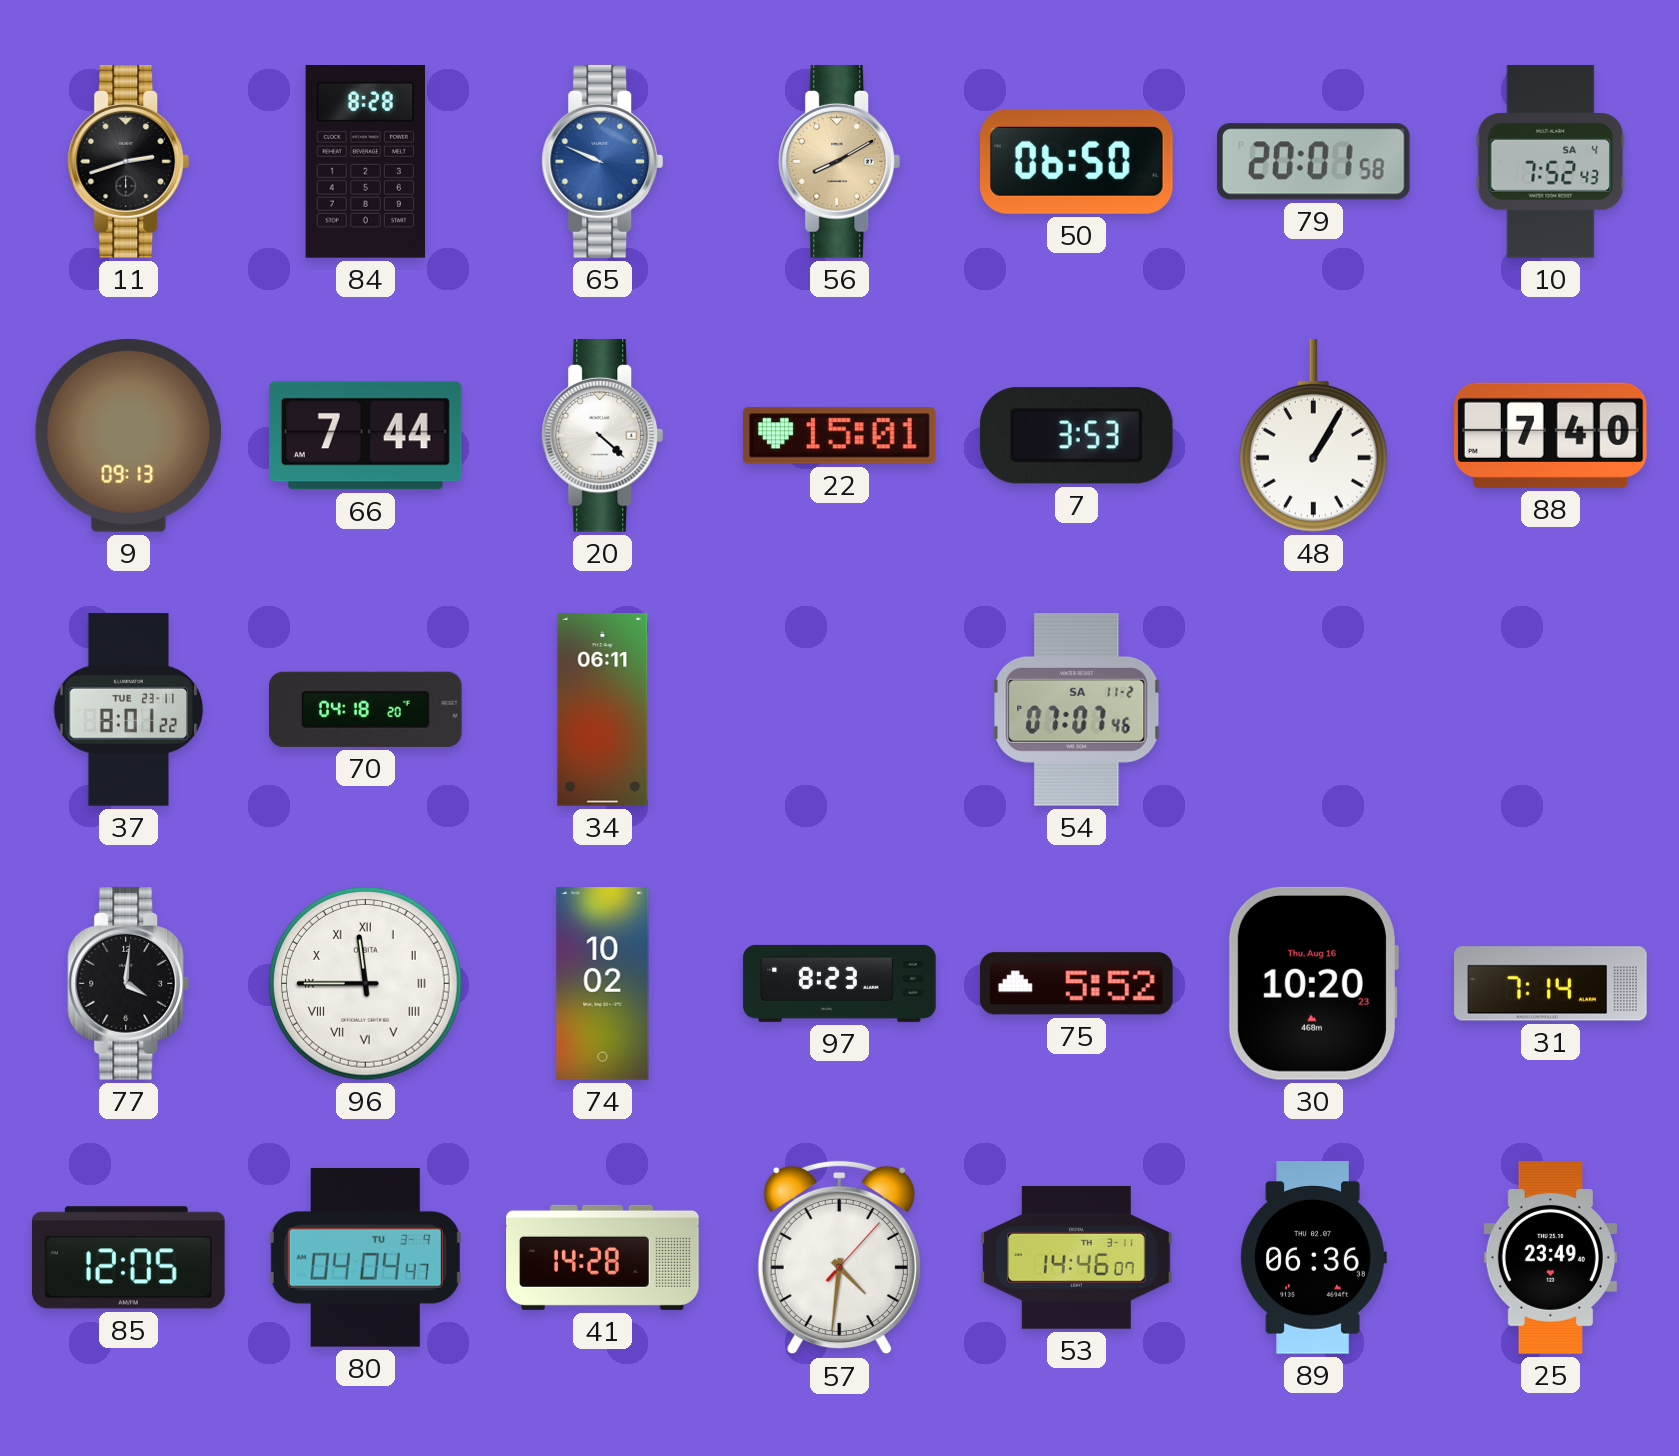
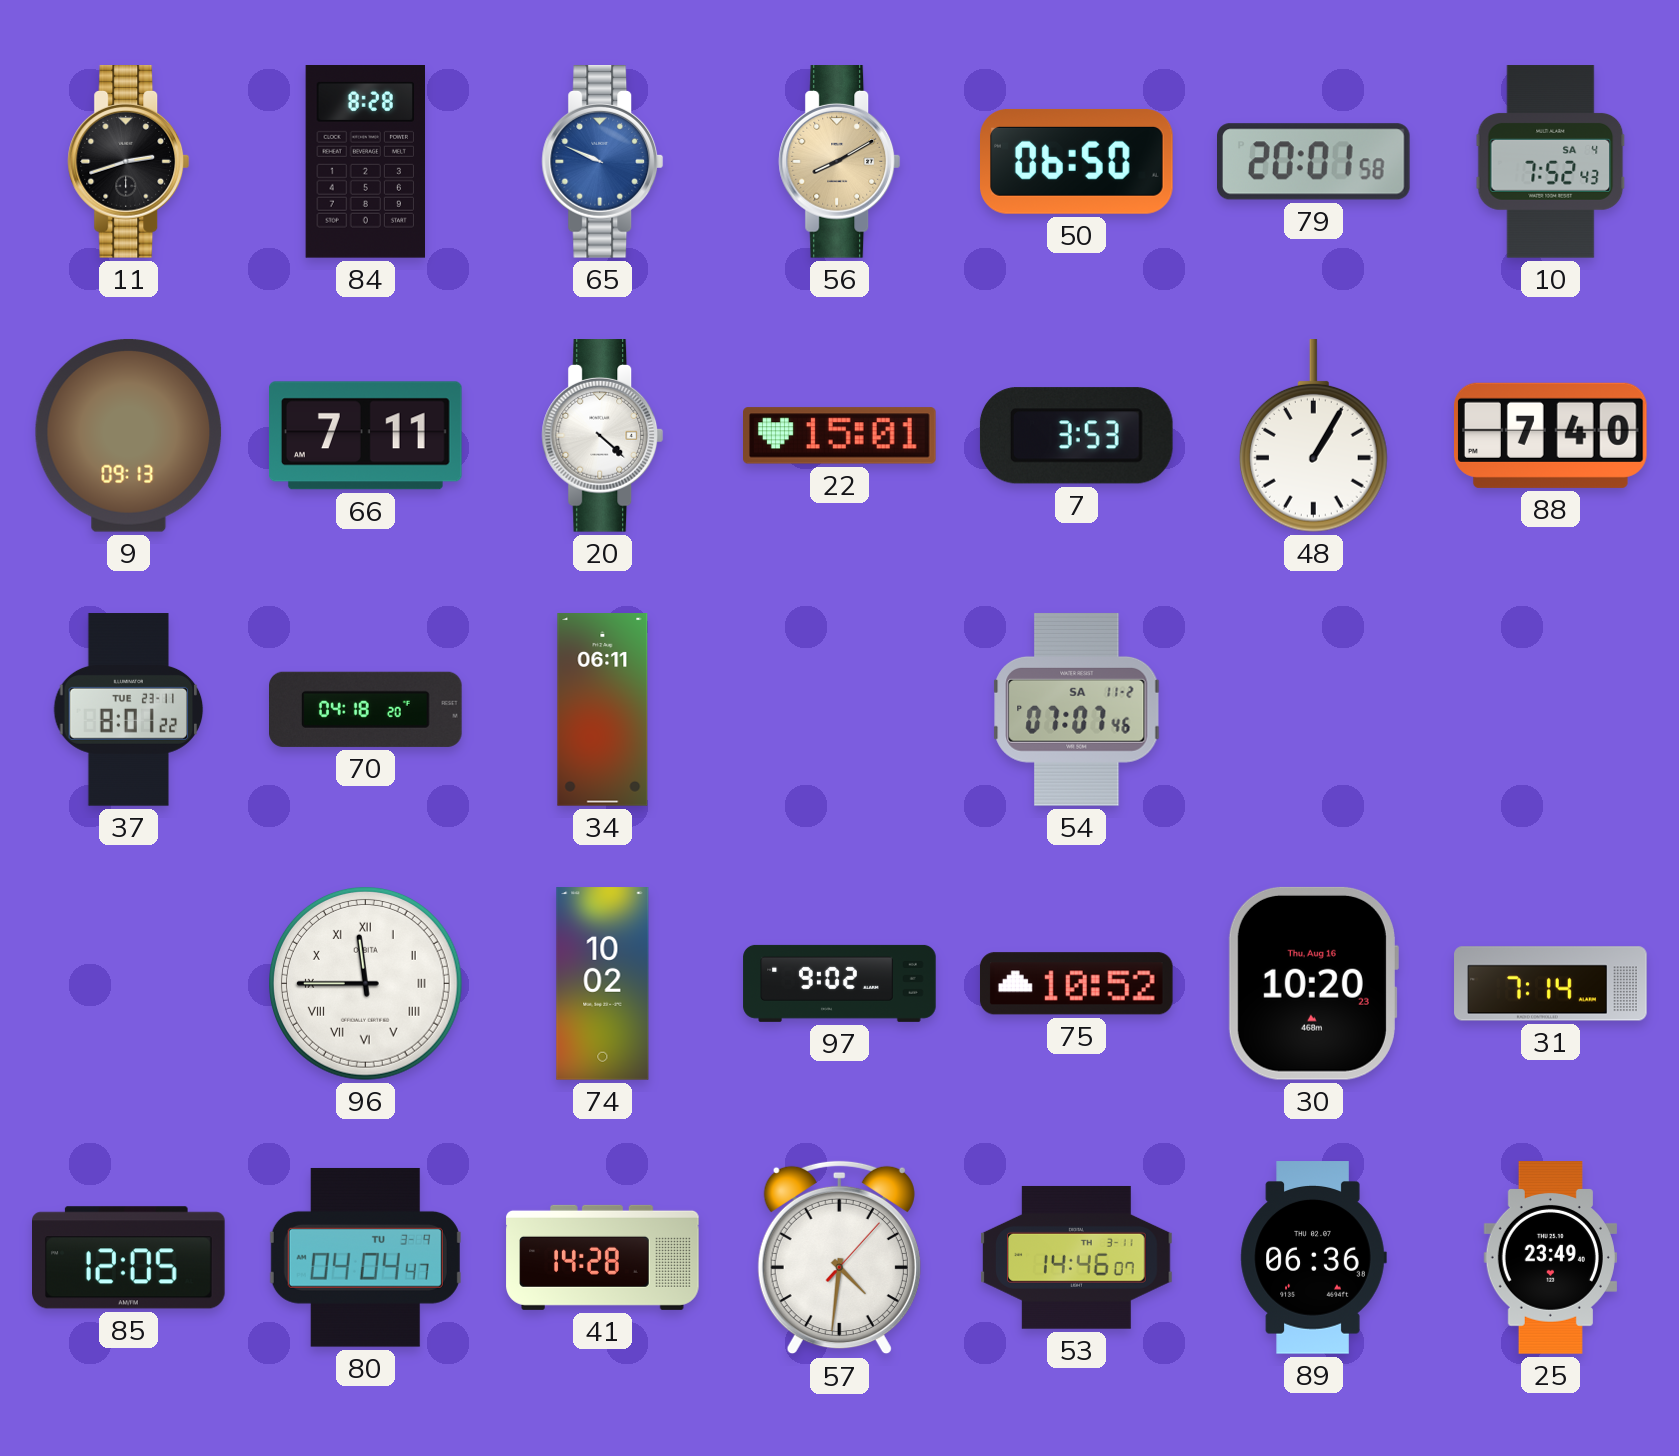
66: 7:44 -> 7:11
77: 4:01 -> none
97: 8:23 -> 9:02
75: 5:52 -> 10:52
